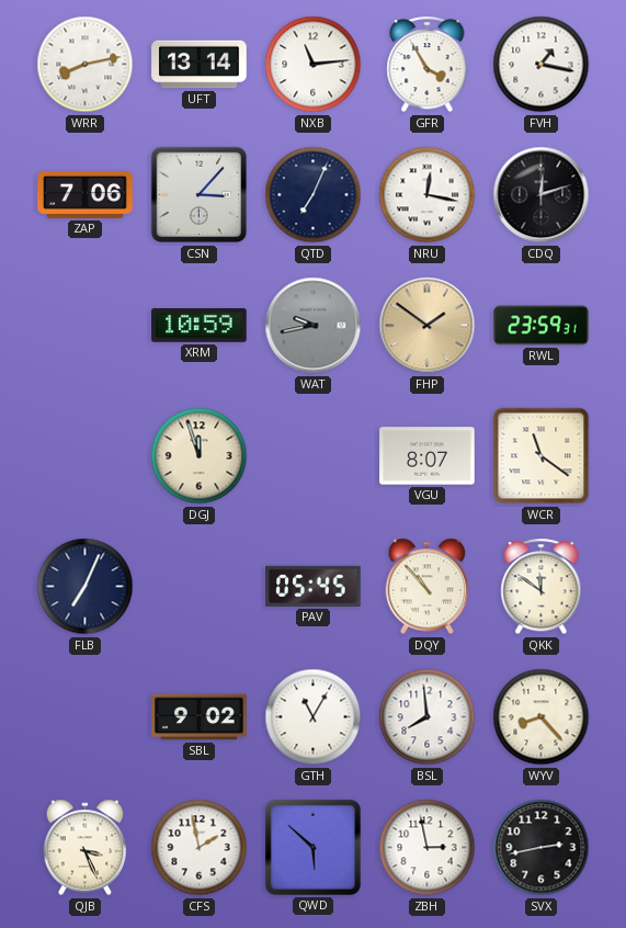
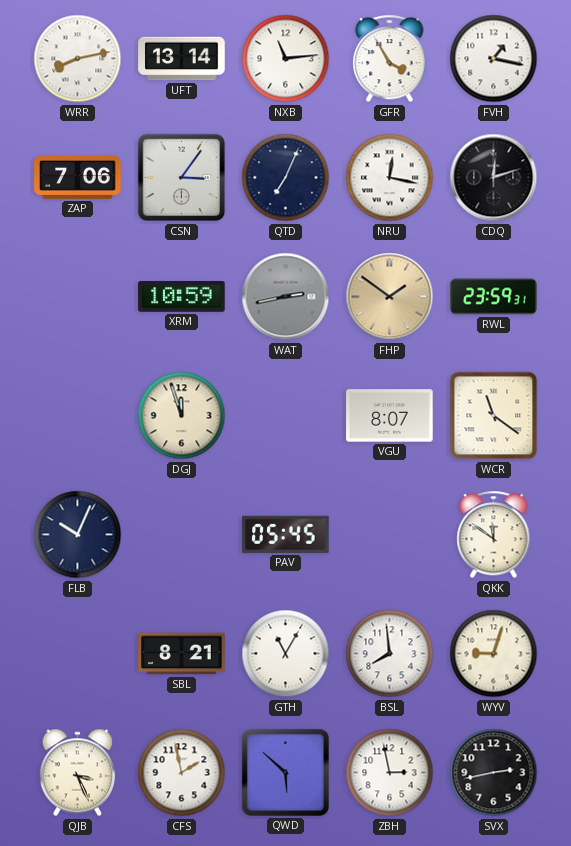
CSN: 3:07 -> 3:06
WAT: 9:43 -> 2:43
FLB: 7:04 -> 10:04
DQY: 10:53 -> none
SBL: 9:02 -> 8:21
WYV: 8:23 -> 9:03
